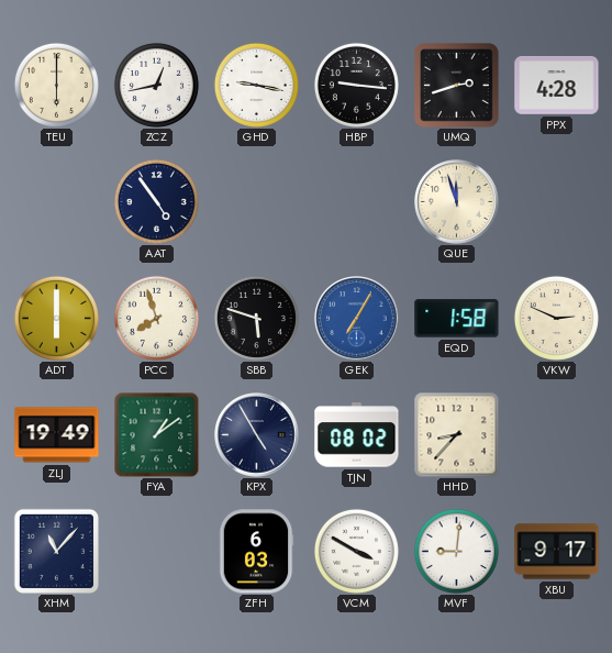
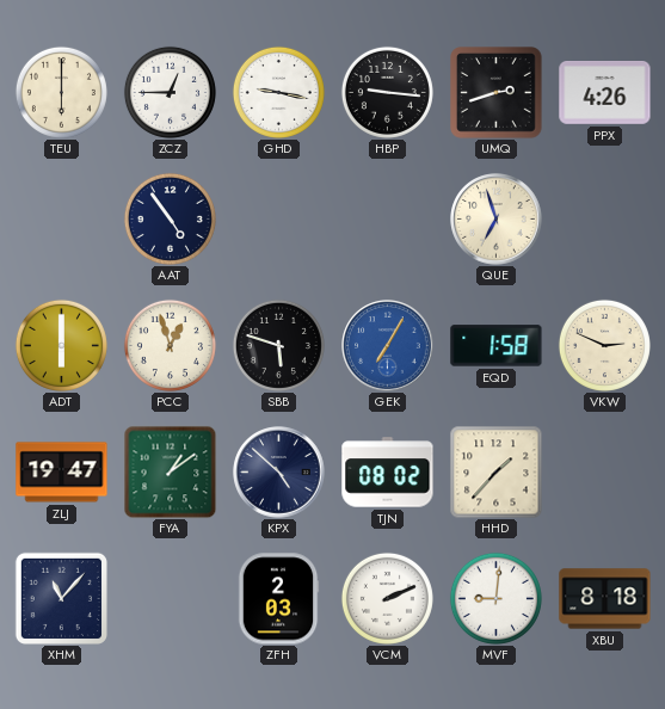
ZCZ: 12:43 -> 12:45
PPX: 4:28 -> 4:26
QUE: 11:57 -> 6:57
PCC: 7:57 -> 12:57
ZLJ: 19:49 -> 19:47
KPX: 4:55 -> 4:52
HHD: 8:37 -> 1:37
ZFH: 6:03 -> 2:03
VCM: 3:50 -> 2:11
XBU: 9:17 -> 8:18
